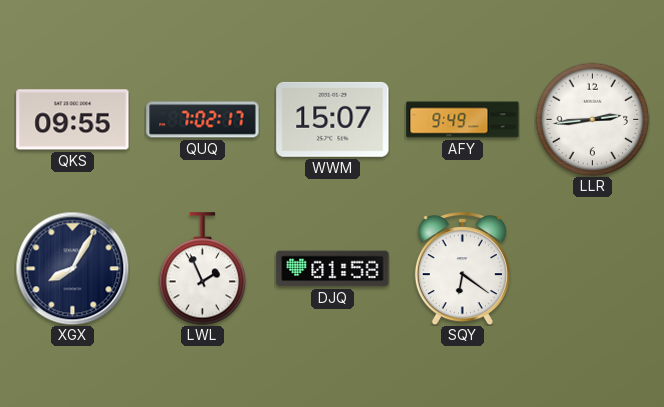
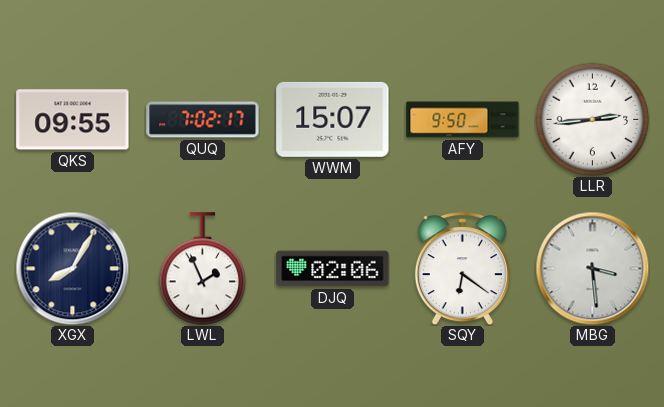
AFY: 9:49 -> 9:50
DJQ: 01:58 -> 02:06
MBG: none -> 3:29
